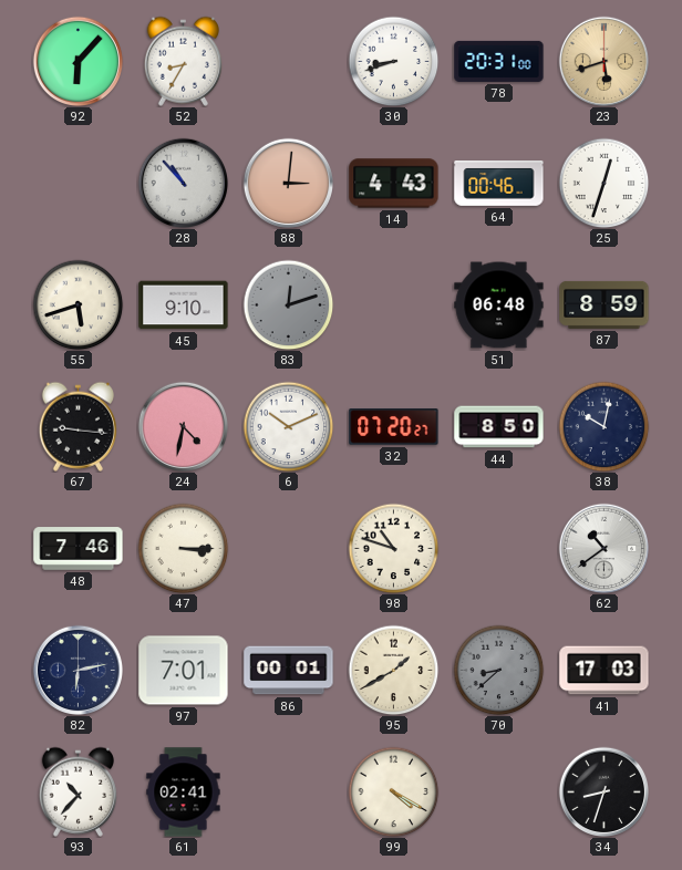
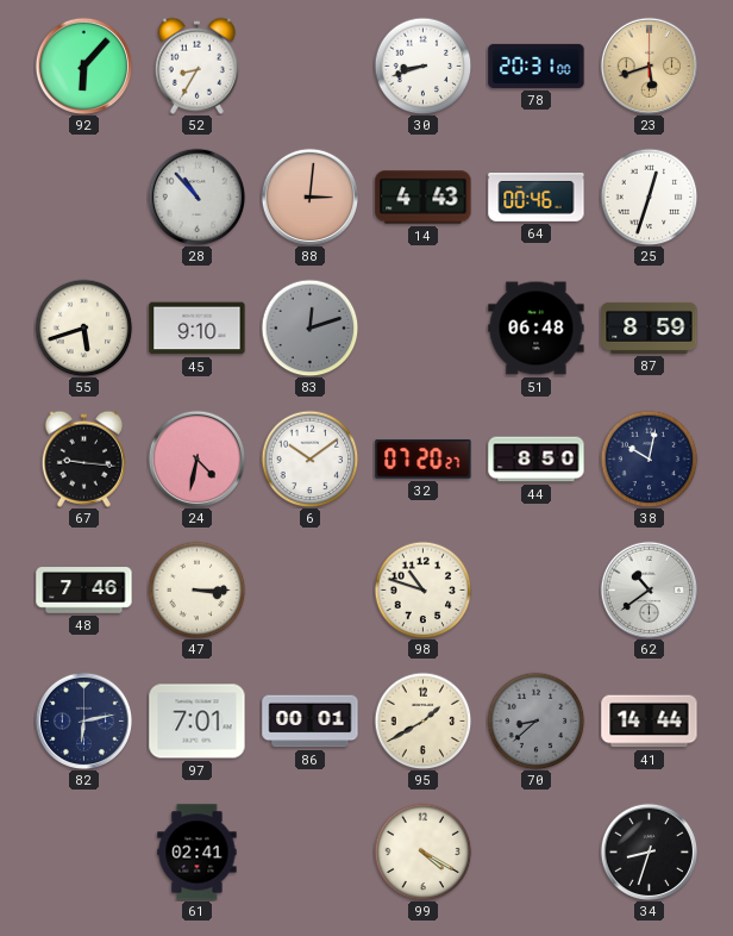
6: 10:11 -> 10:09
41: 17:03 -> 14:44
93: 10:37 -> none
